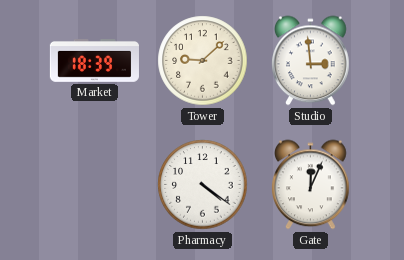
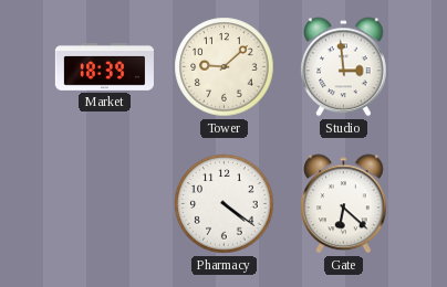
Gate: 12:04 -> 6:22
